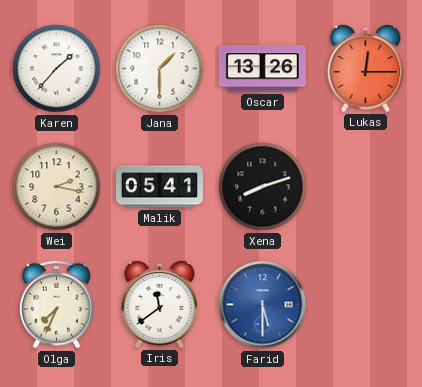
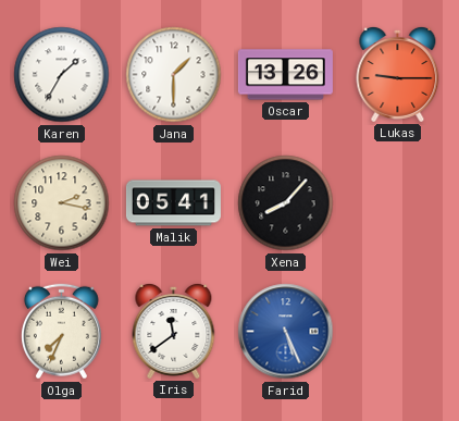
Karen: 1:37 -> 1:35
Lukas: 12:15 -> 9:15
Xena: 8:12 -> 8:07
Farid: 5:30 -> 5:26
